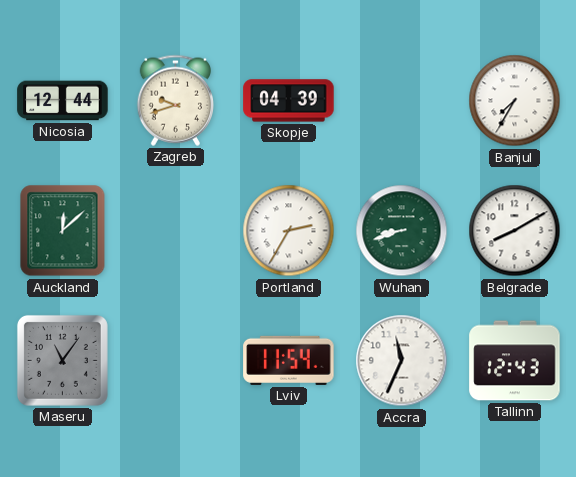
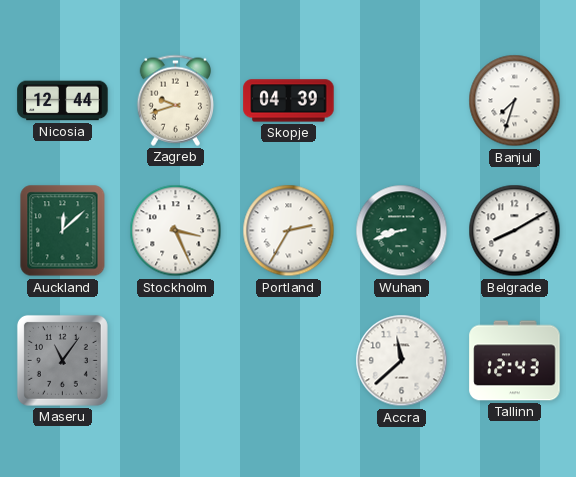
Banjul: 7:35 -> 7:33
Stockholm: none -> 3:26
Lviv: 11:54 -> none
Accra: 11:34 -> 11:38
